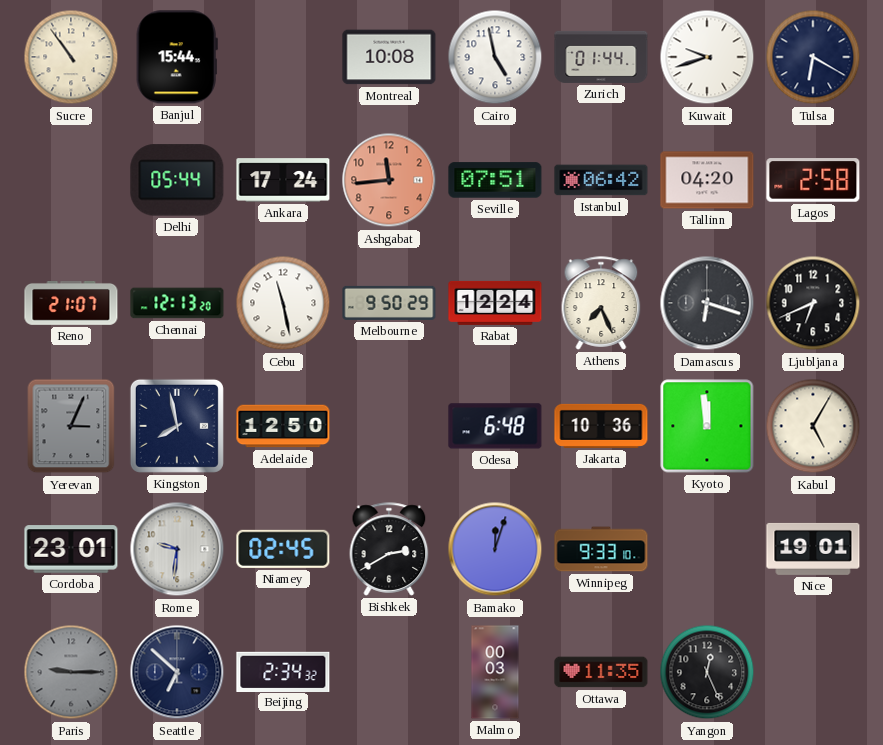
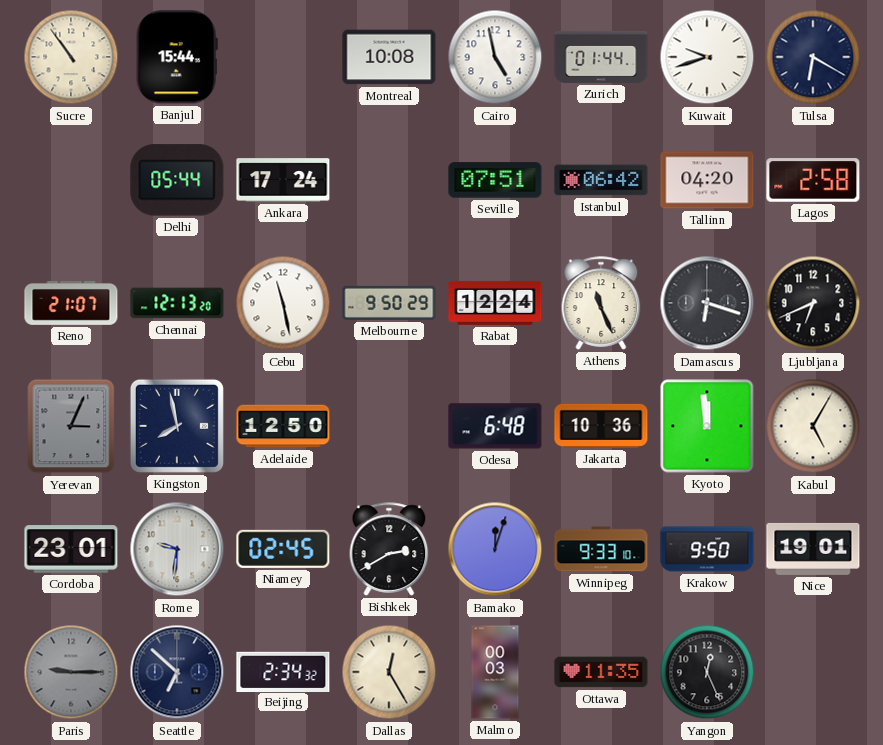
Ashgabat: 11:44 -> none
Athens: 7:26 -> 11:26
Krakow: none -> 9:50
Dallas: none -> 12:25
